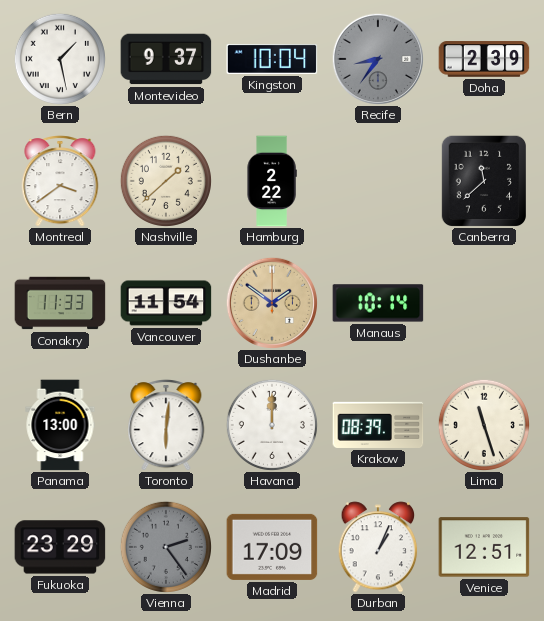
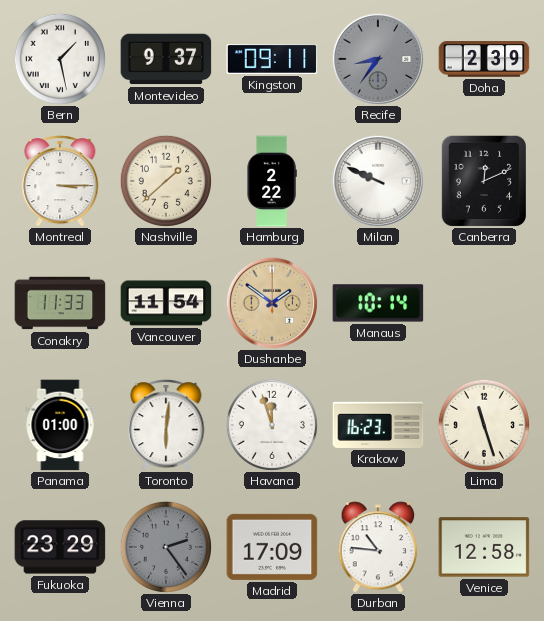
Kingston: 10:04 -> 09:11
Montreal: 3:39 -> 3:15
Milan: none -> 9:49
Canberra: 11:38 -> 12:11
Panama: 13:00 -> 01:00
Havana: 12:00 -> 11:57
Krakow: 08:39 -> 16:23
Durban: 1:04 -> 10:46
Venice: 12:51 -> 12:58
